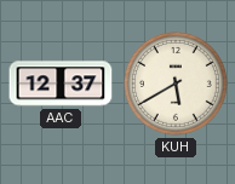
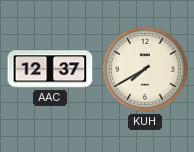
KUH: 5:40 -> 7:40
